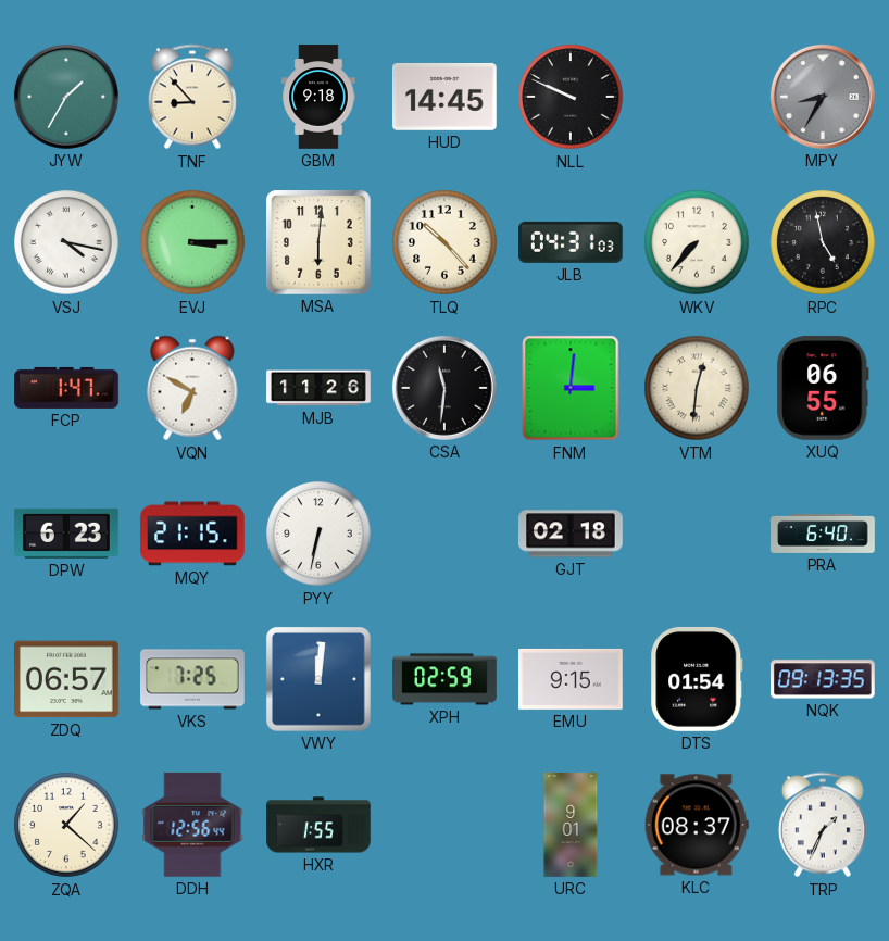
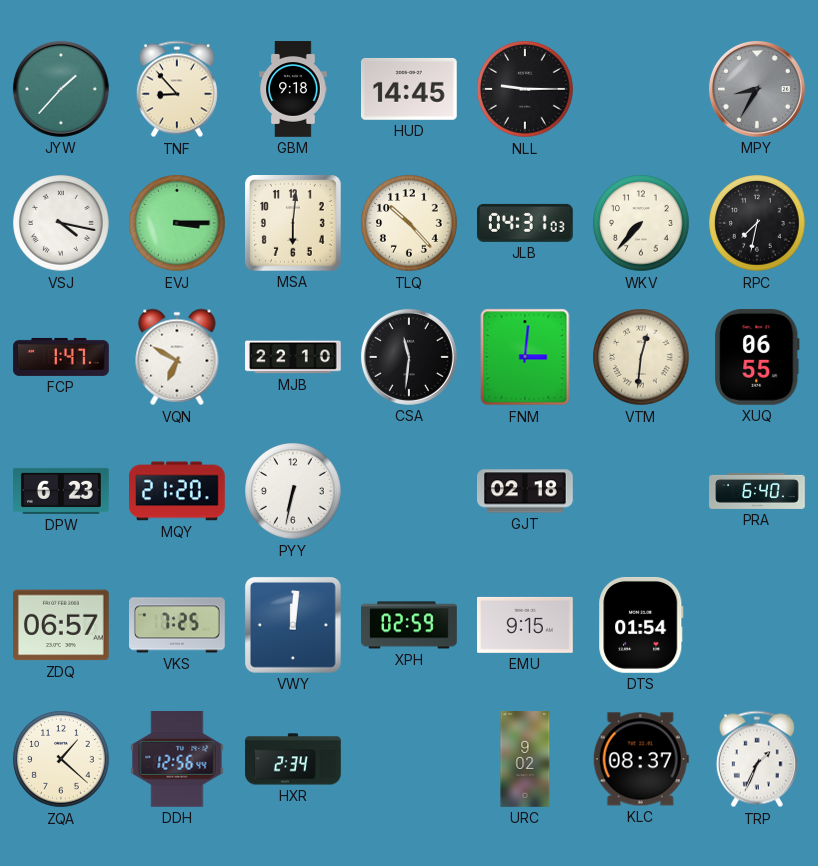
JYW: 1:35 -> 1:37
NLL: 9:49 -> 9:15
RPC: 4:58 -> 7:32
MJB: 11:26 -> 22:10
MQY: 21:15 -> 21:20
NQK: 09:13 -> none
HXR: 1:55 -> 2:34
URC: 9:01 -> 9:02
